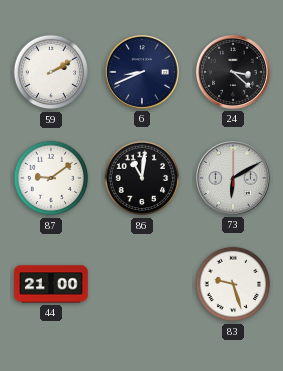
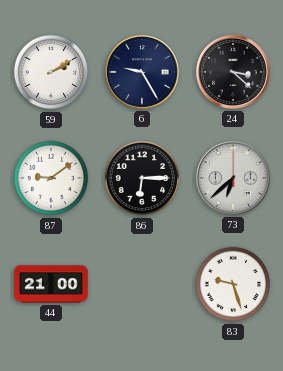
6: 8:41 -> 9:25
86: 11:01 -> 6:15
73: 6:10 -> 6:38
